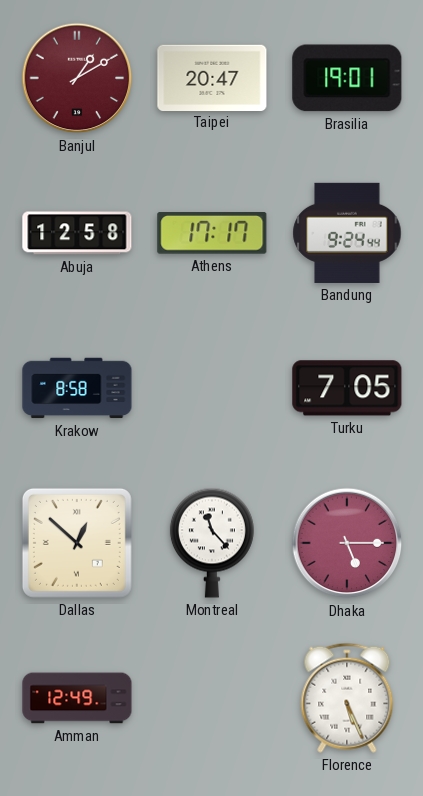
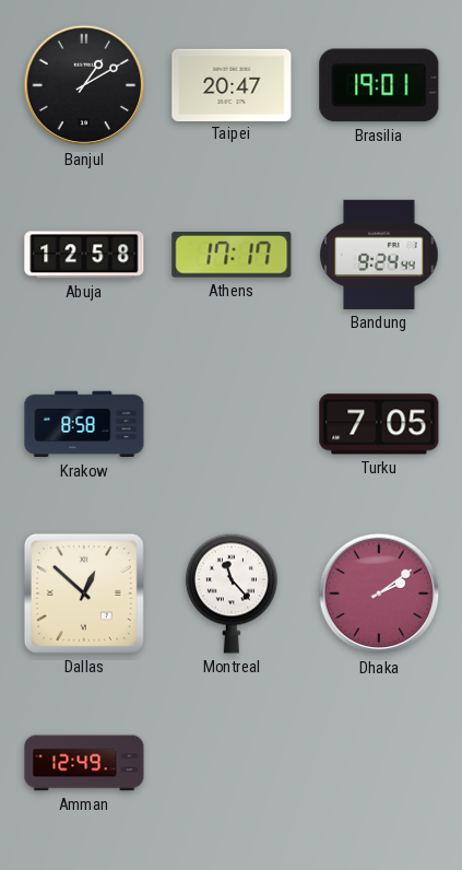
Banjul dial: burgundy -> black
Dhaka: 5:15 -> 2:09
Florence: 5:26 -> none
